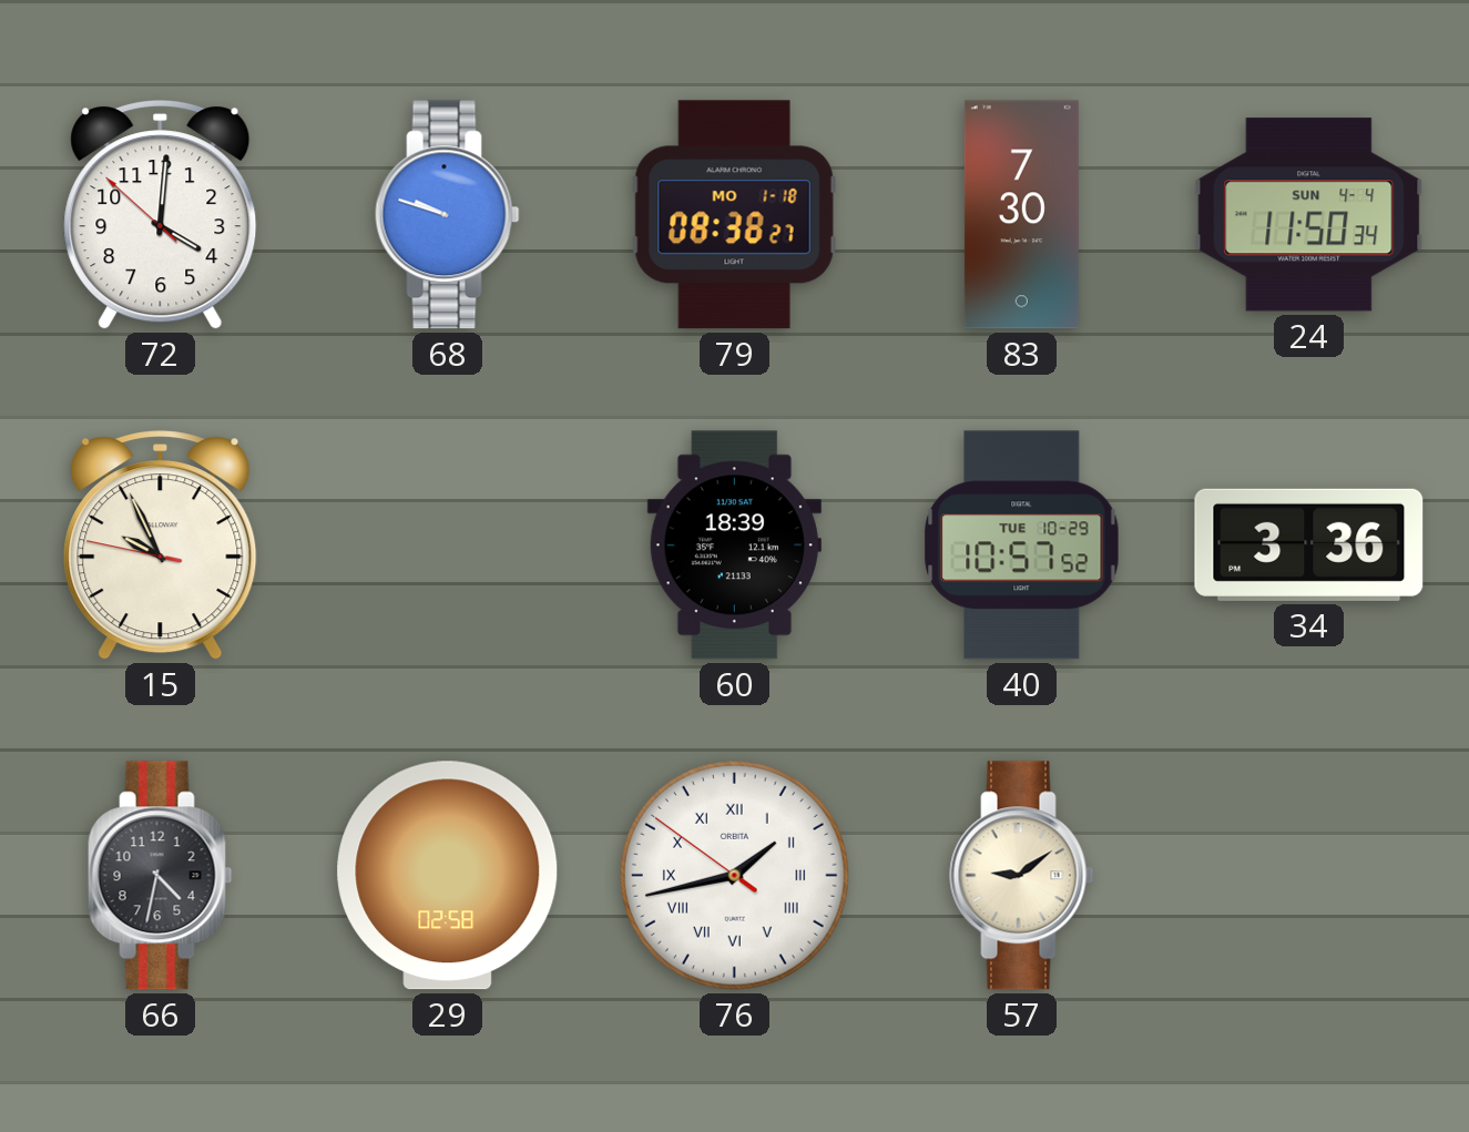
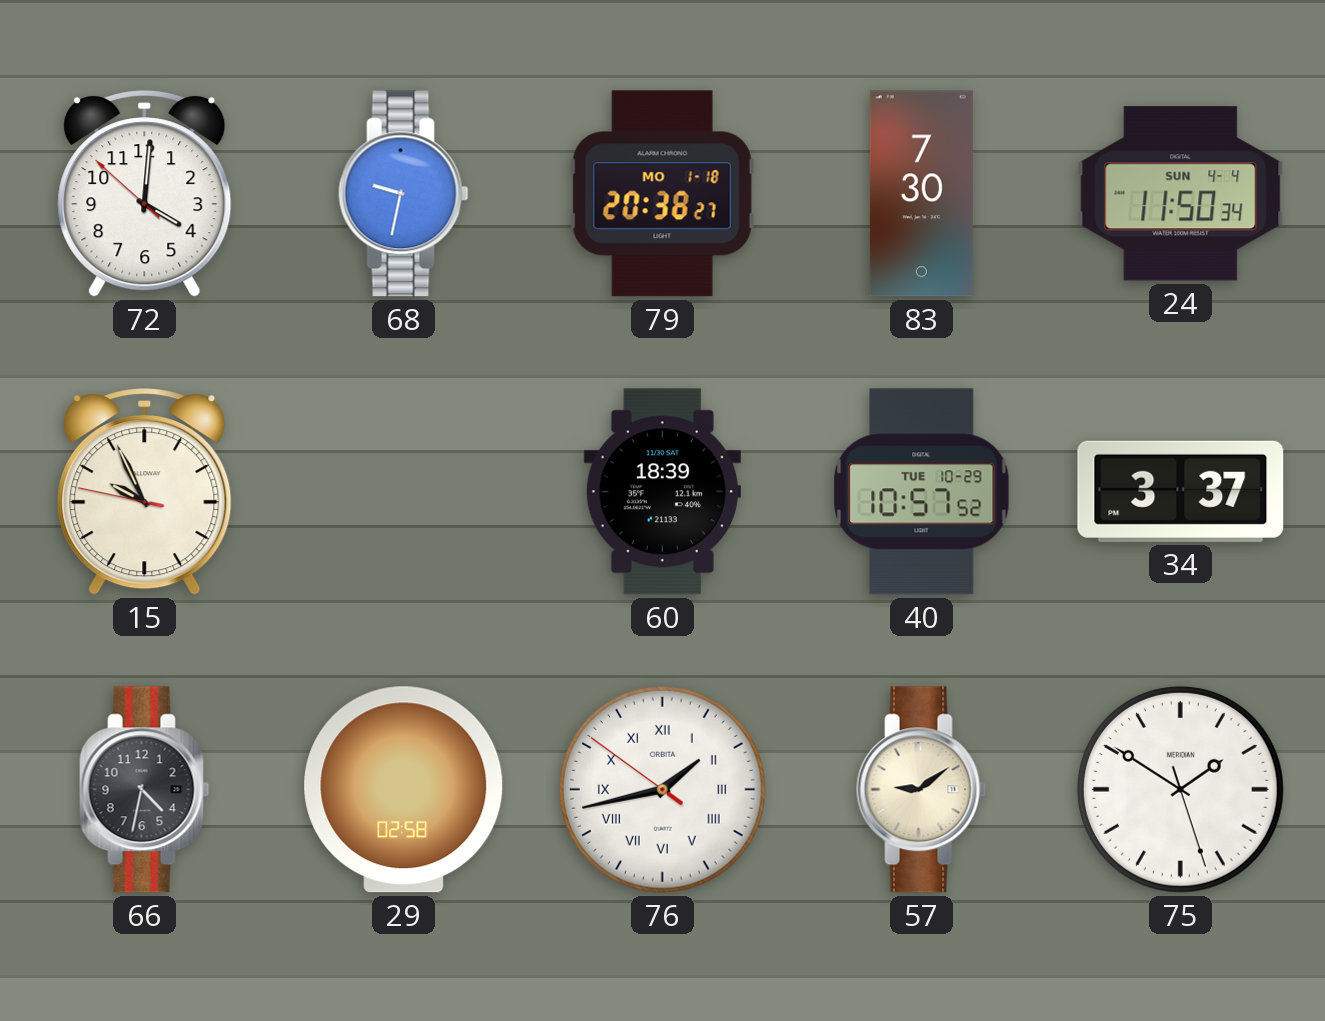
68: 9:48 -> 9:32
79: 08:38 -> 20:38
34: 3:36 -> 3:37
75: none -> 1:50
